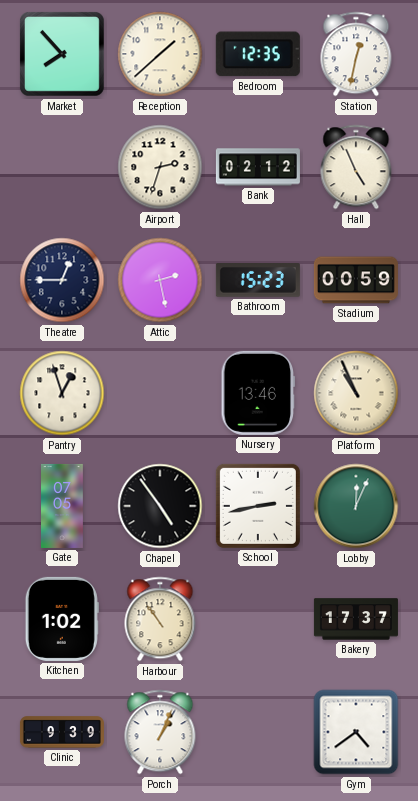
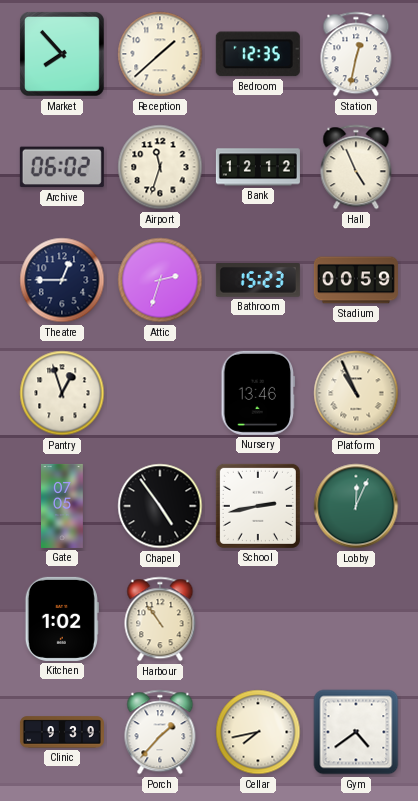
Archive: none -> 06:02
Airport: 2:33 -> 11:33
Bank: 02:12 -> 12:12
Attic: 2:28 -> 2:33
Bakery: 17:37 -> none
Porch: 1:04 -> 1:37
Cellar: none -> 7:43
